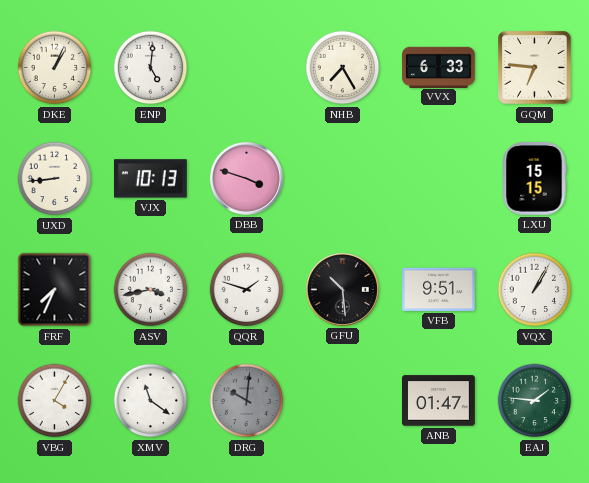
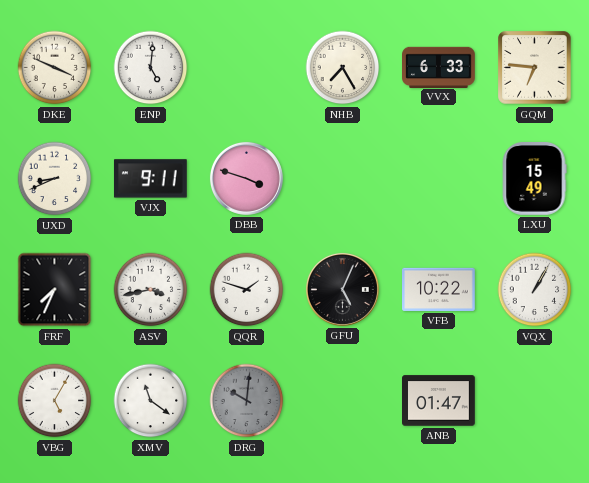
DKE: 1:04 -> 3:49
UXD: 8:44 -> 8:41
VJX: 10:13 -> 9:11
LXU: 15:15 -> 15:49
GFU: 10:29 -> 5:04
VFB: 9:51 -> 10:22
VBG: 4:05 -> 5:05
EAJ: 1:46 -> none
